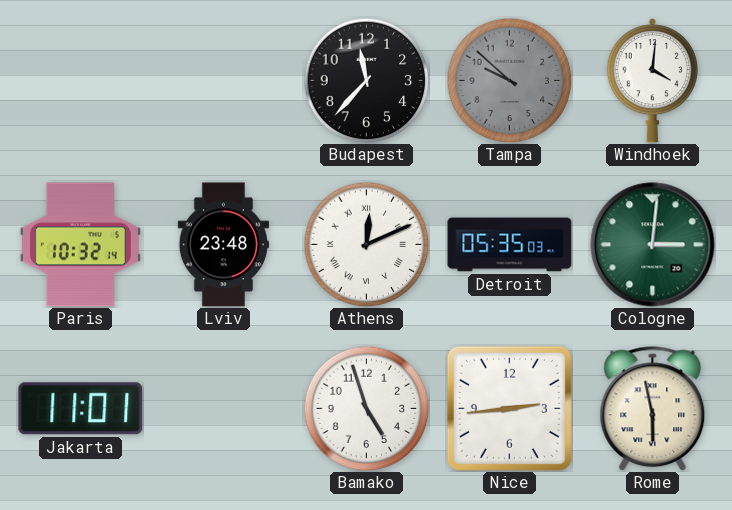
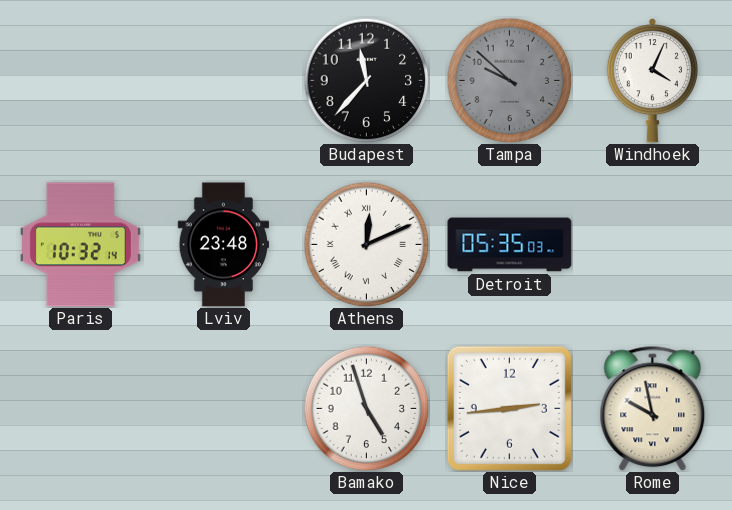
Windhoek: 4:01 -> 4:04
Cologne: 3:01 -> none
Jakarta: 11:01 -> none
Rome: 5:58 -> 9:58
